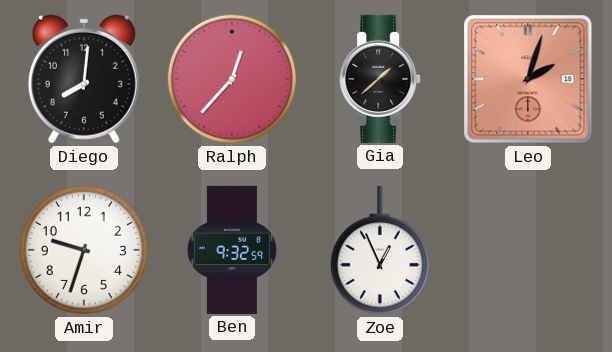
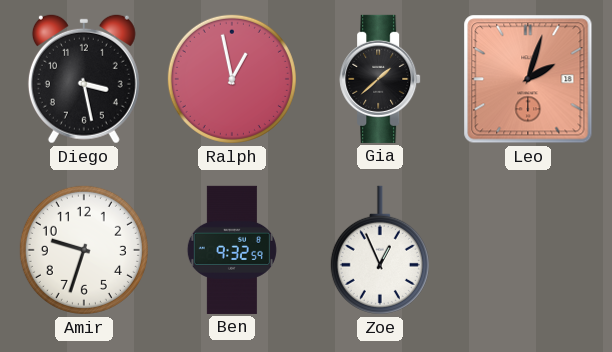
Diego: 8:01 -> 3:28
Ralph: 12:37 -> 12:58
